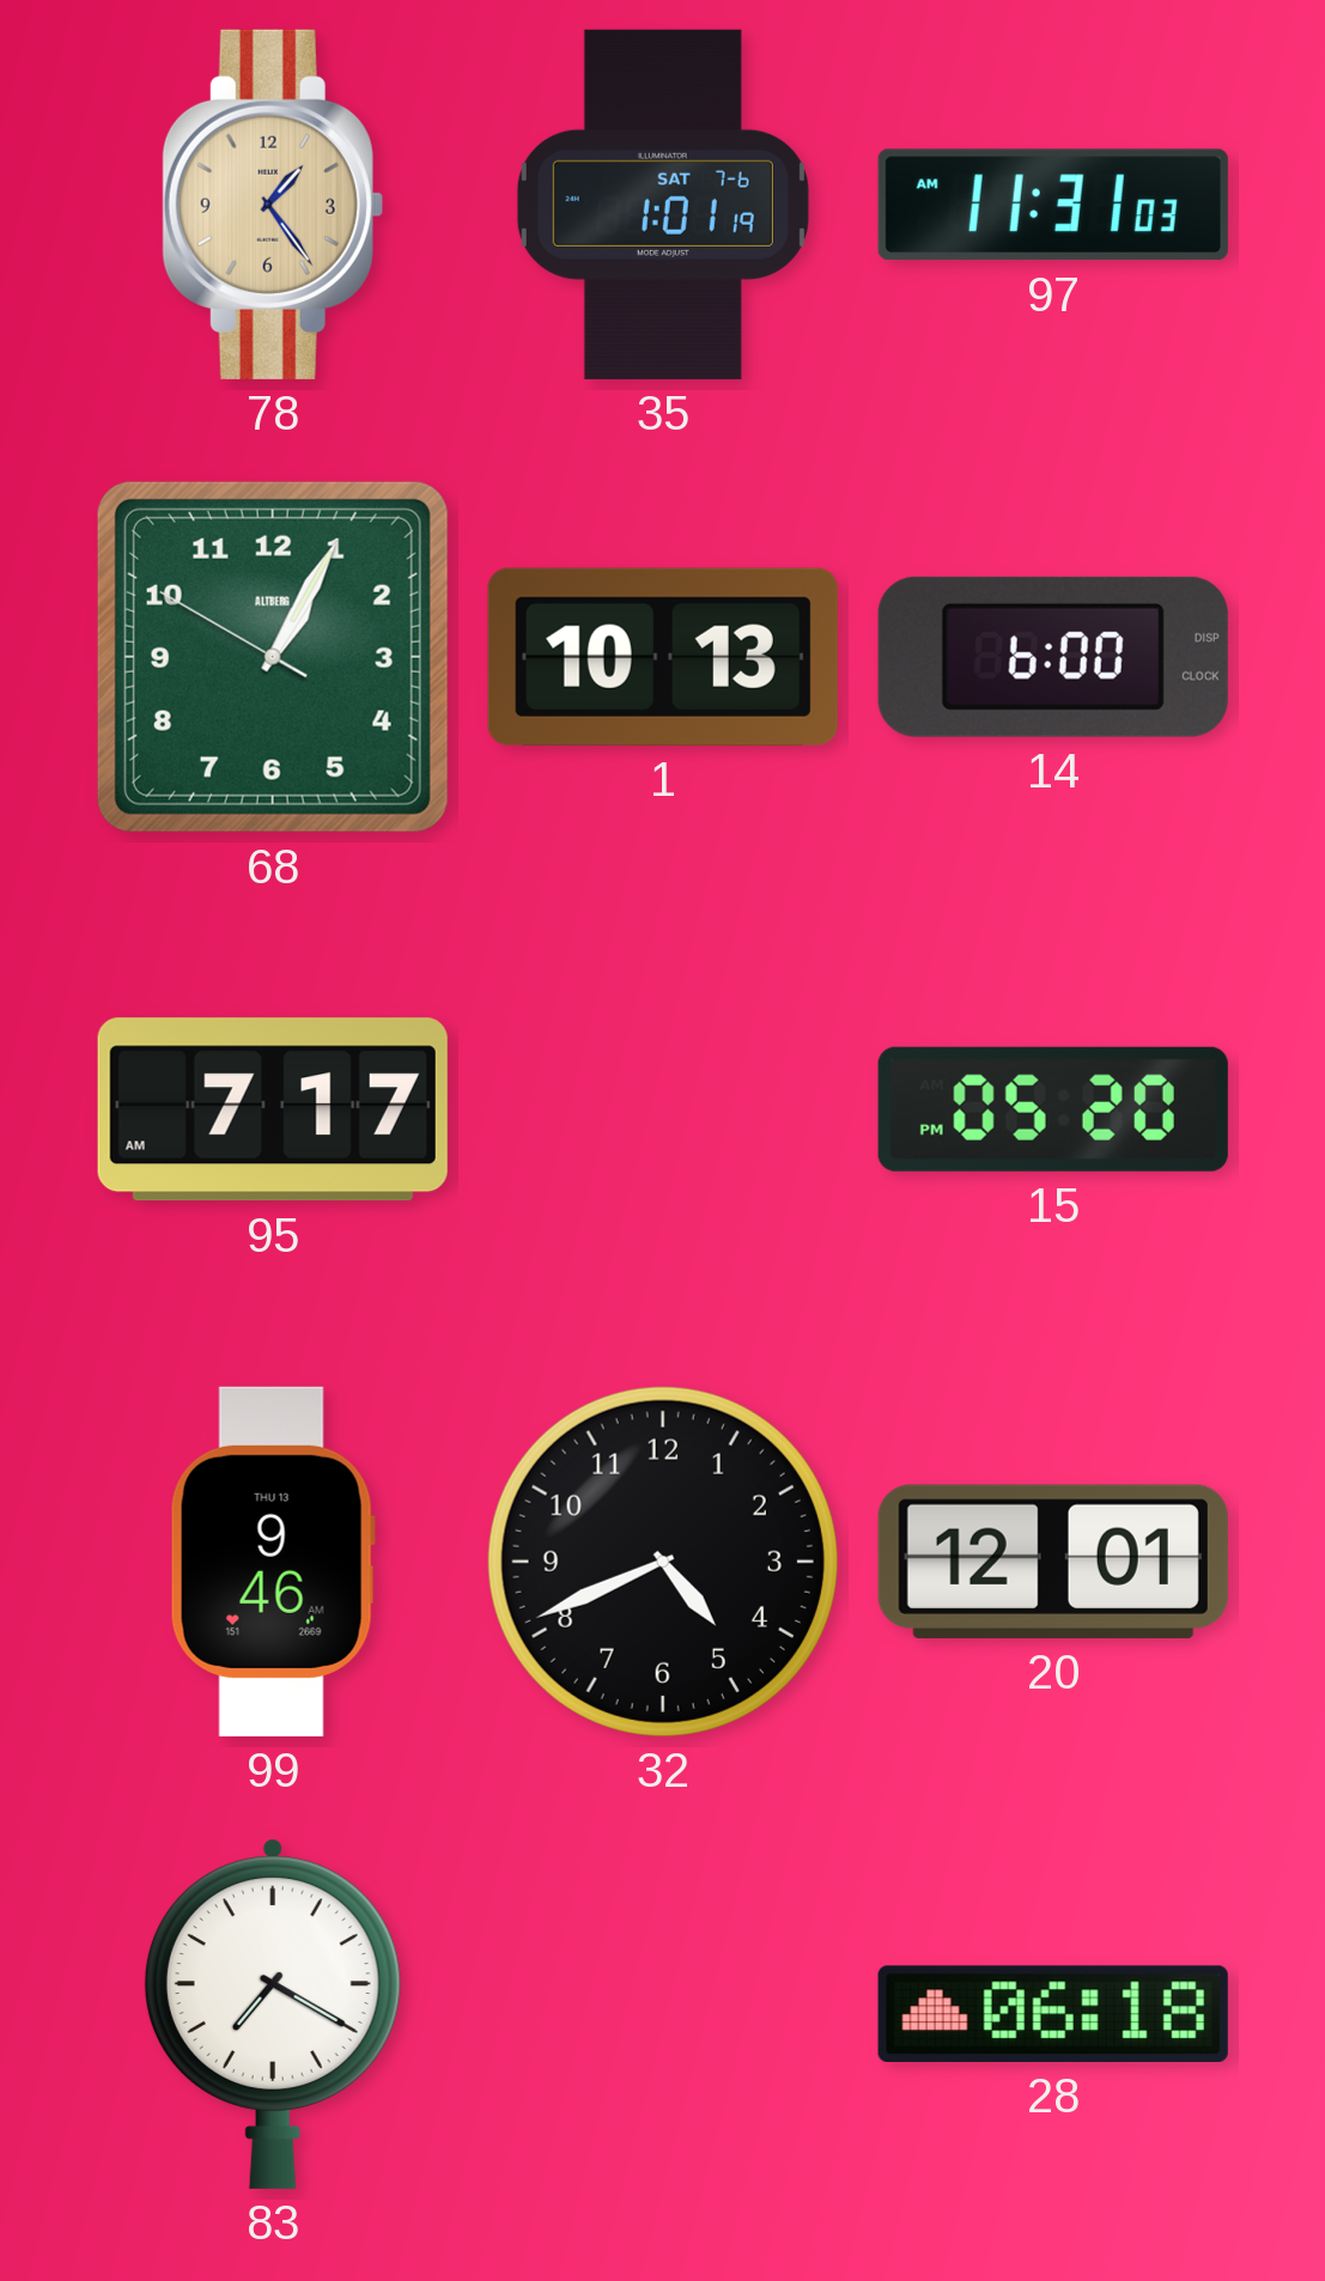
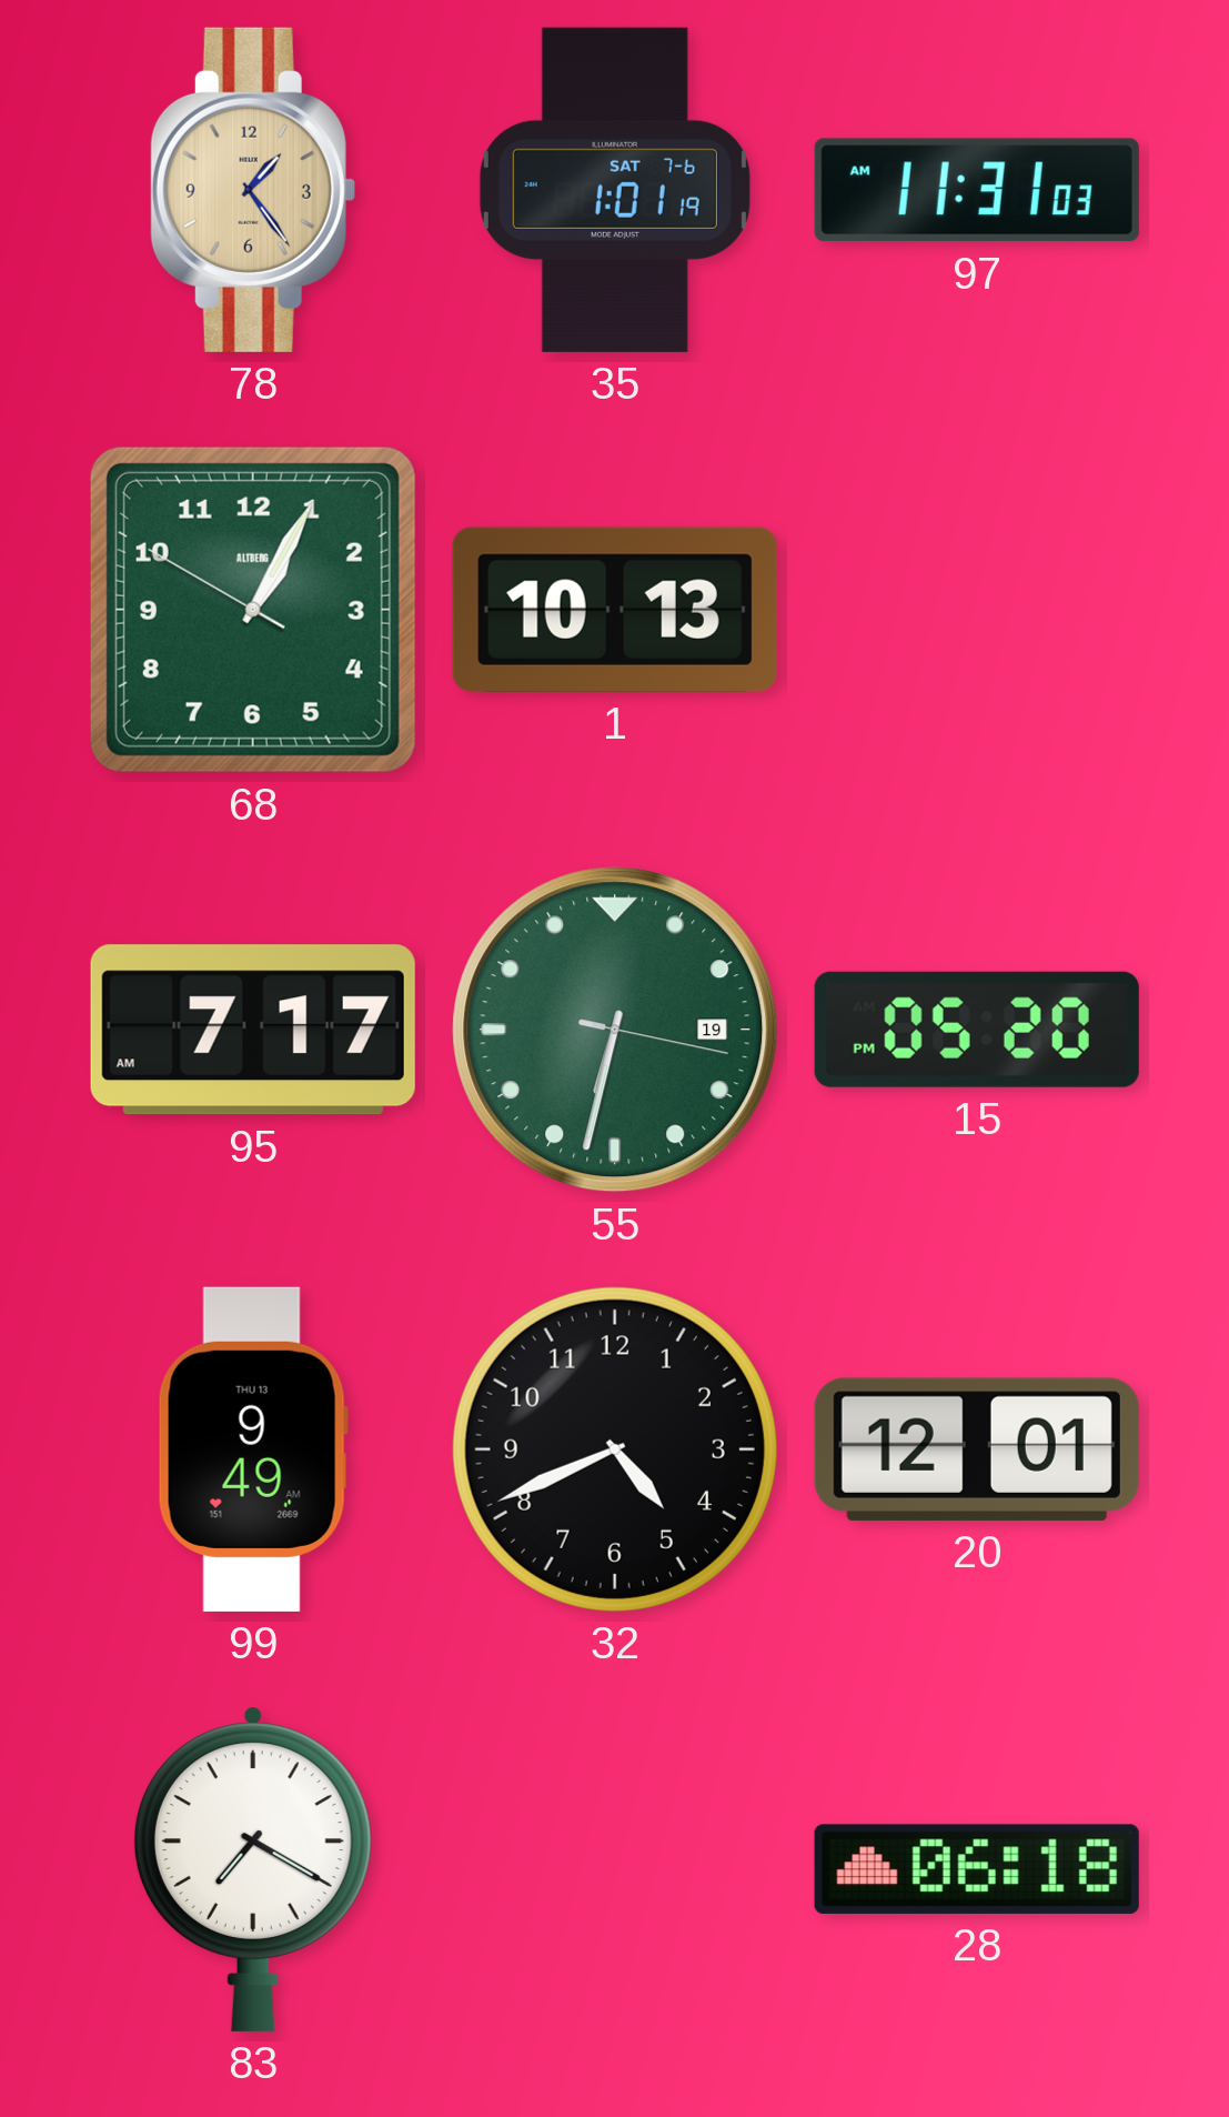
14: 6:00 -> none
55: none -> 6:32
99: 9:46 -> 9:49
